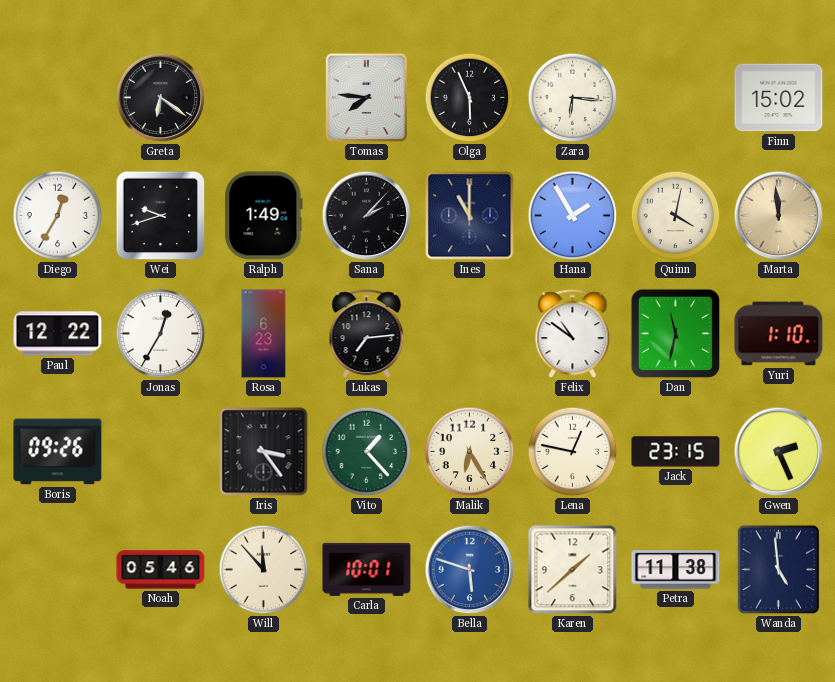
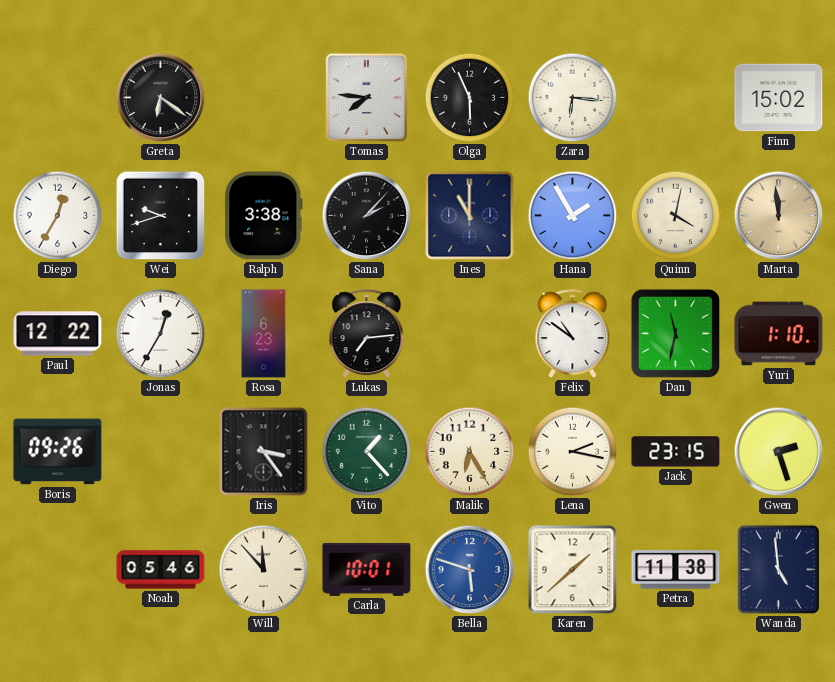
Ralph: 1:49 -> 3:38
Lena: 12:47 -> 2:17
Gwen: 2:26 -> 2:27
